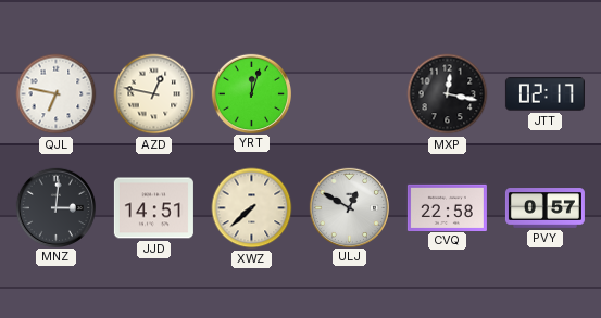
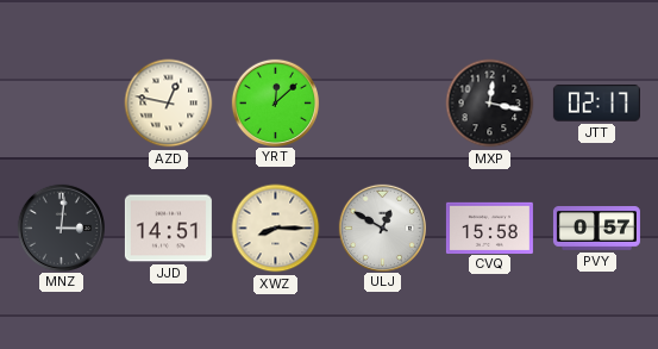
QJL: 6:47 -> none
YRT: 12:03 -> 12:08
XWZ: 7:38 -> 8:15
CVQ: 22:58 -> 15:58
